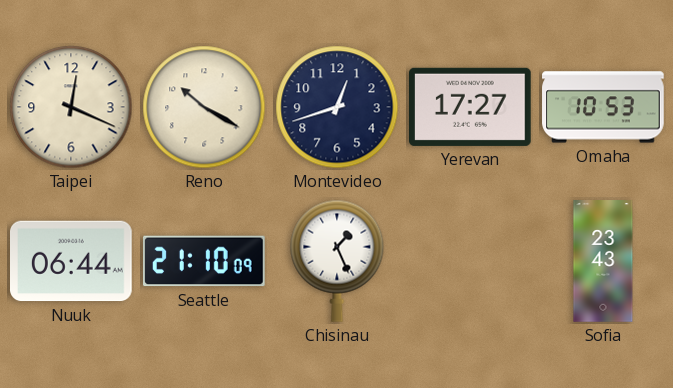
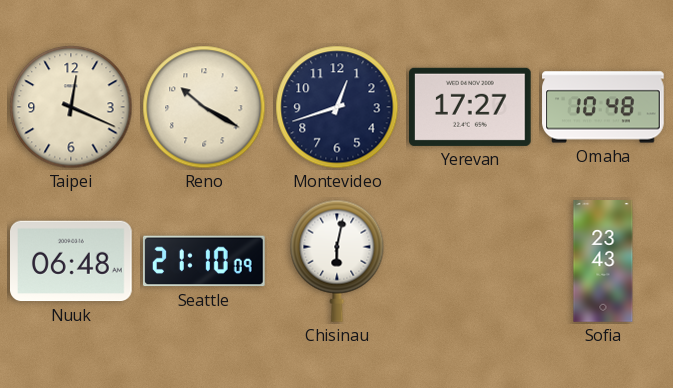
Omaha: 10:53 -> 10:48
Nuuk: 06:44 -> 06:48
Chisinau: 1:26 -> 6:02
